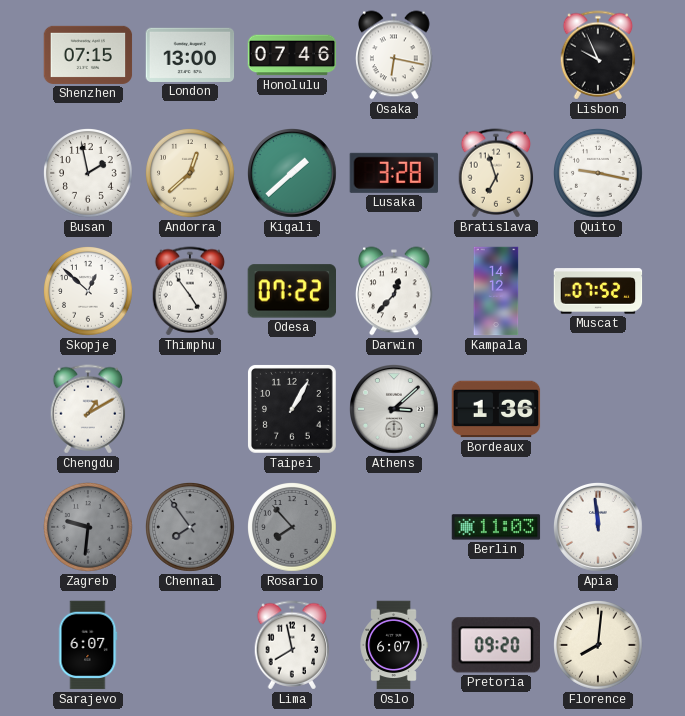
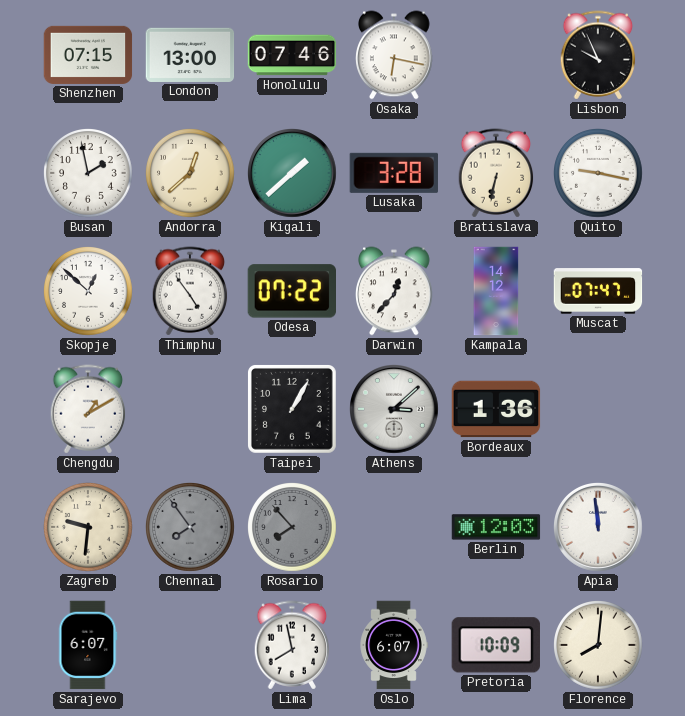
Bratislava: 6:57 -> 6:32
Muscat: 07:52 -> 07:47
Zagreb dial: grey -> cream
Berlin: 11:03 -> 12:03
Pretoria: 09:20 -> 10:09
